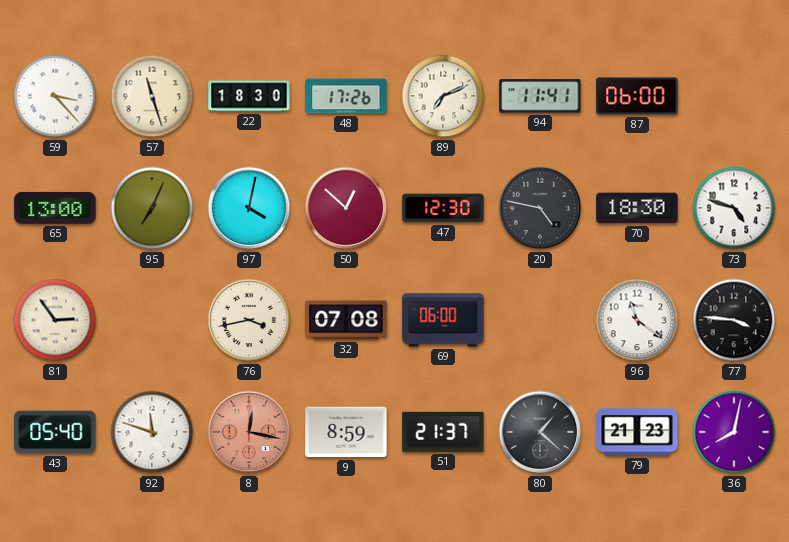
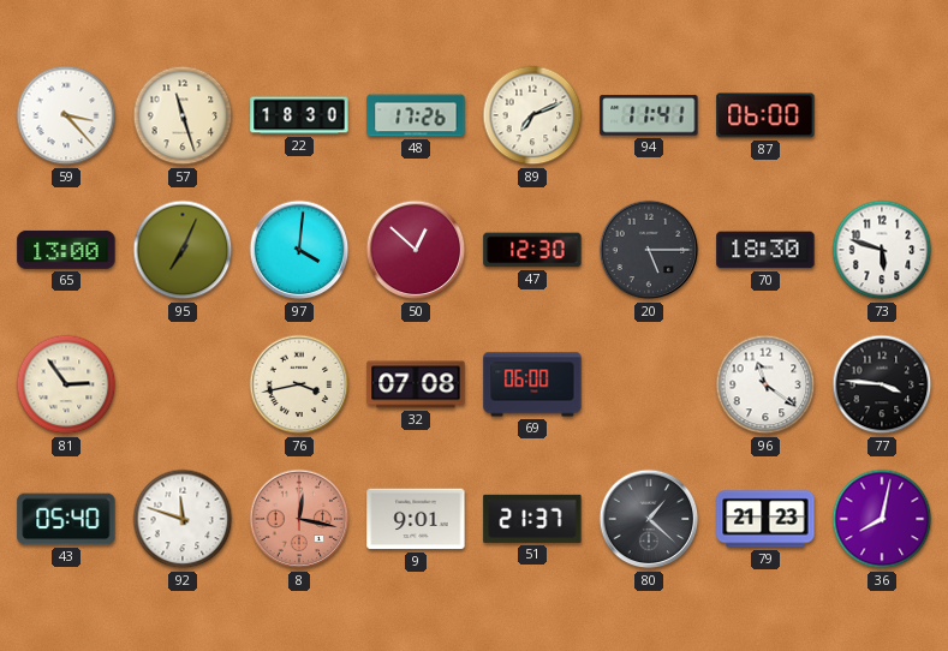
97: 4:02 -> 4:01
20: 4:47 -> 5:15
73: 4:48 -> 5:48
9: 8:59 -> 9:01
